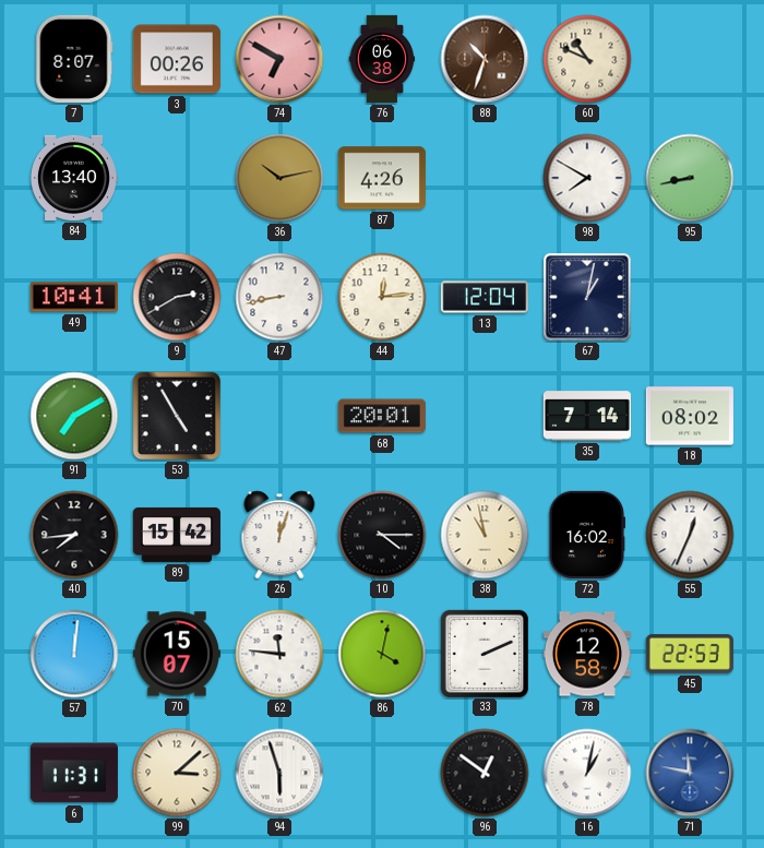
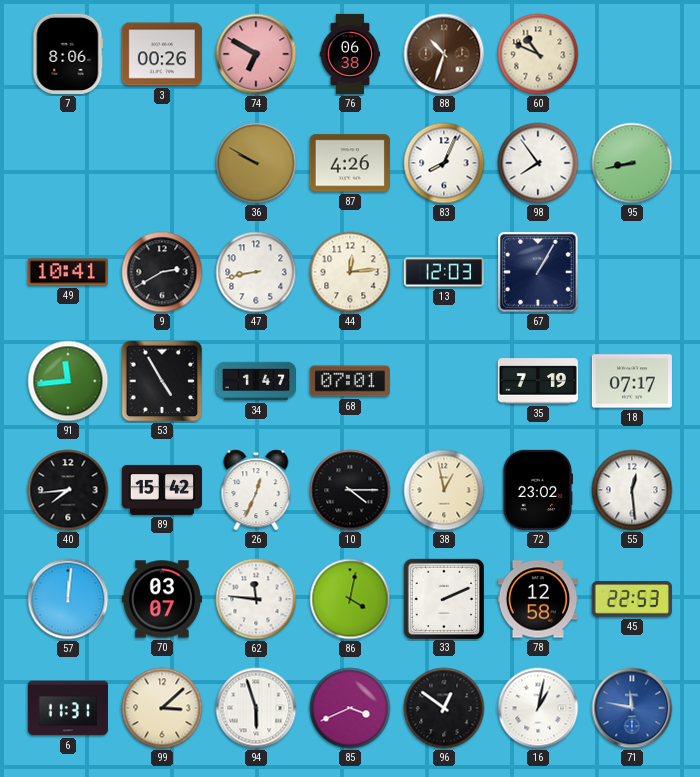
7: 8:07 -> 8:06
84: 13:40 -> none
36: 10:13 -> 9:50
83: none -> 8:04
98: 7:50 -> 7:54
13: 12:04 -> 12:03
67: 1:02 -> 1:05
91: 7:10 -> 11:44
34: none -> 1:47
68: 20:01 -> 07:01
35: 7:14 -> 7:19
18: 08:02 -> 07:17
26: 12:03 -> 12:34
38: 10:58 -> 12:58
72: 16:02 -> 23:02
55: 12:34 -> 12:29
70: 15:07 -> 03:07
85: none -> 3:41
